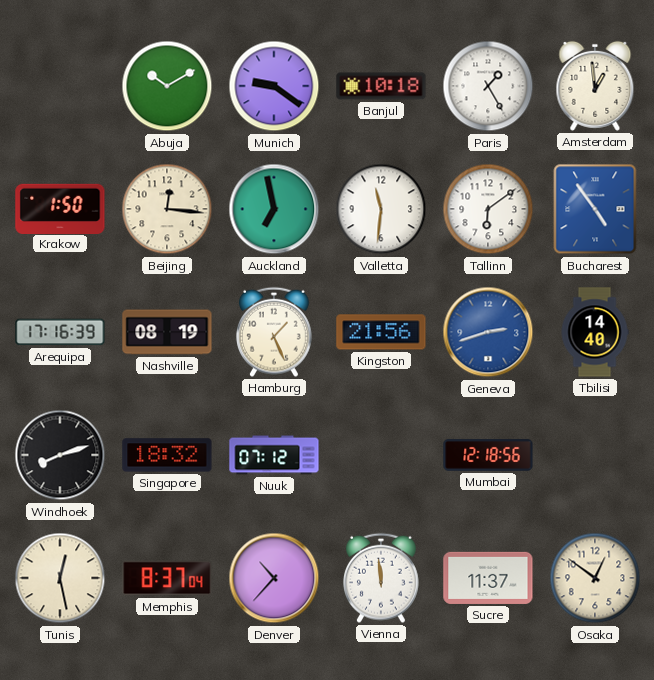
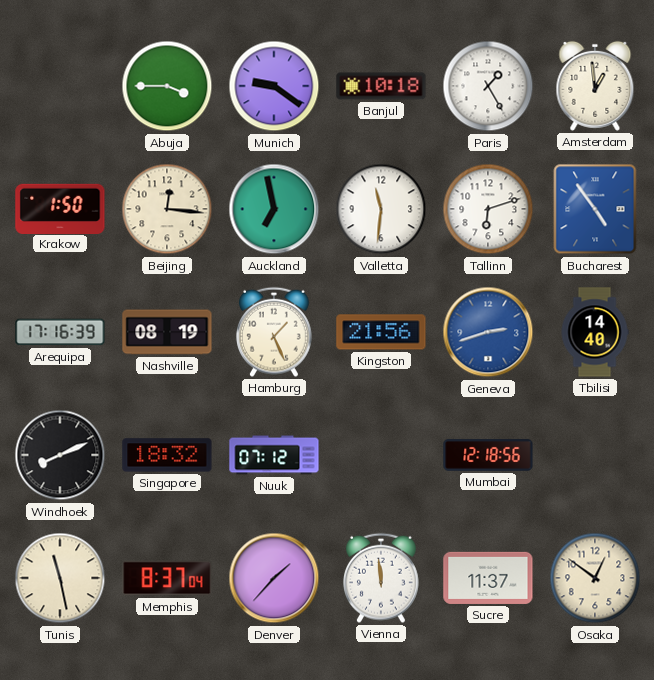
Abuja: 10:10 -> 3:45
Tallinn: 6:09 -> 6:12
Windhoek: 8:12 -> 8:11
Tunis: 12:28 -> 11:28
Denver: 10:37 -> 1:37
